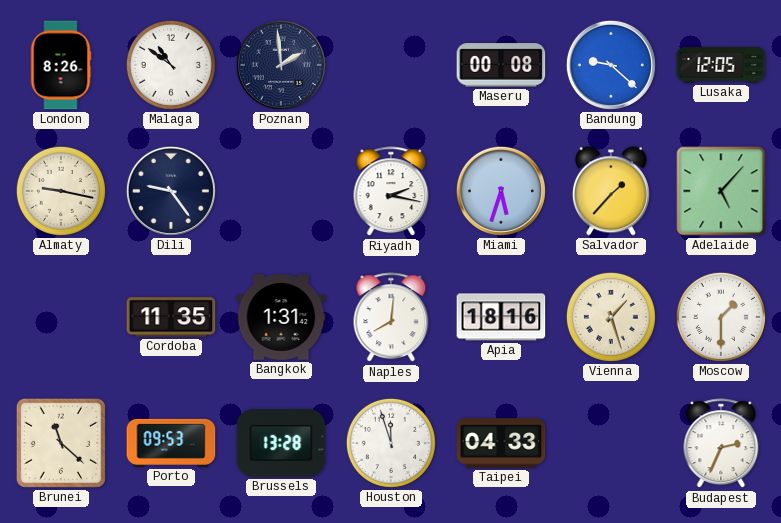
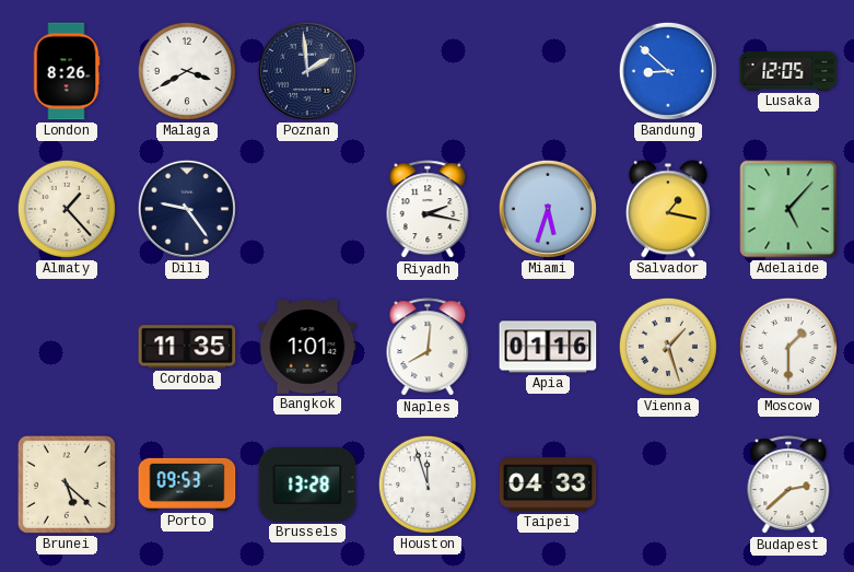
Malaga: 10:51 -> 3:40
Maseru: 00:08 -> none
Bandung: 9:22 -> 8:52
Almaty: 9:17 -> 1:23
Salvador: 1:37 -> 1:17
Bangkok: 1:31 -> 1:01
Apia: 18:16 -> 01:16
Brunei: 11:22 -> 5:22
Budapest: 2:34 -> 2:38
